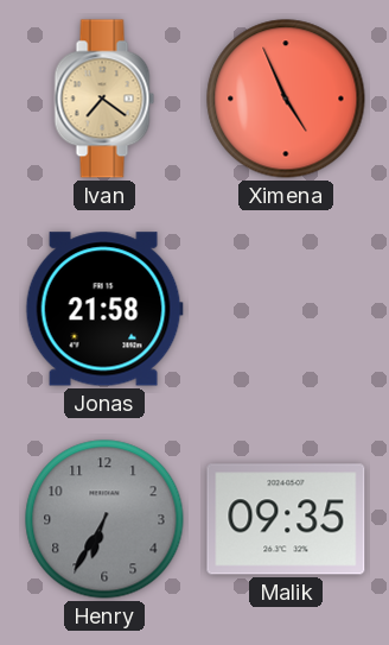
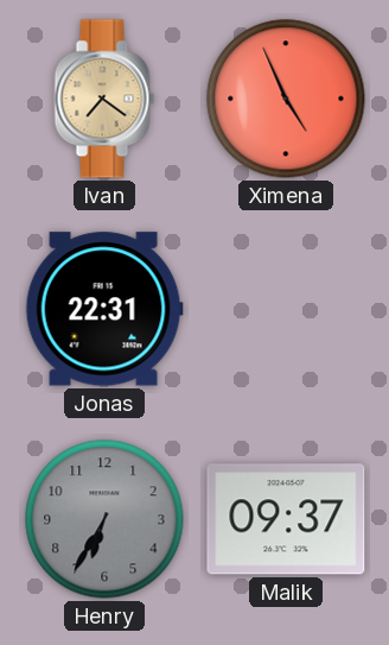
Jonas: 21:58 -> 22:31
Malik: 09:35 -> 09:37
